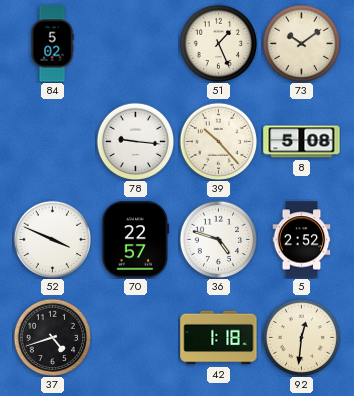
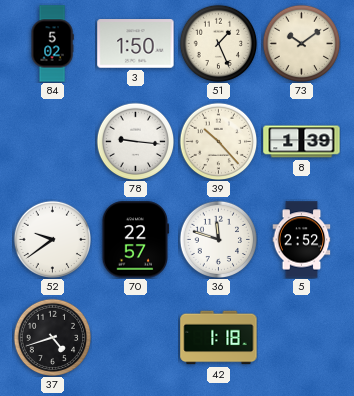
3: none -> 1:50
8: 5:08 -> 1:39
52: 3:49 -> 9:39
36: 4:48 -> 11:48
92: 12:31 -> none
